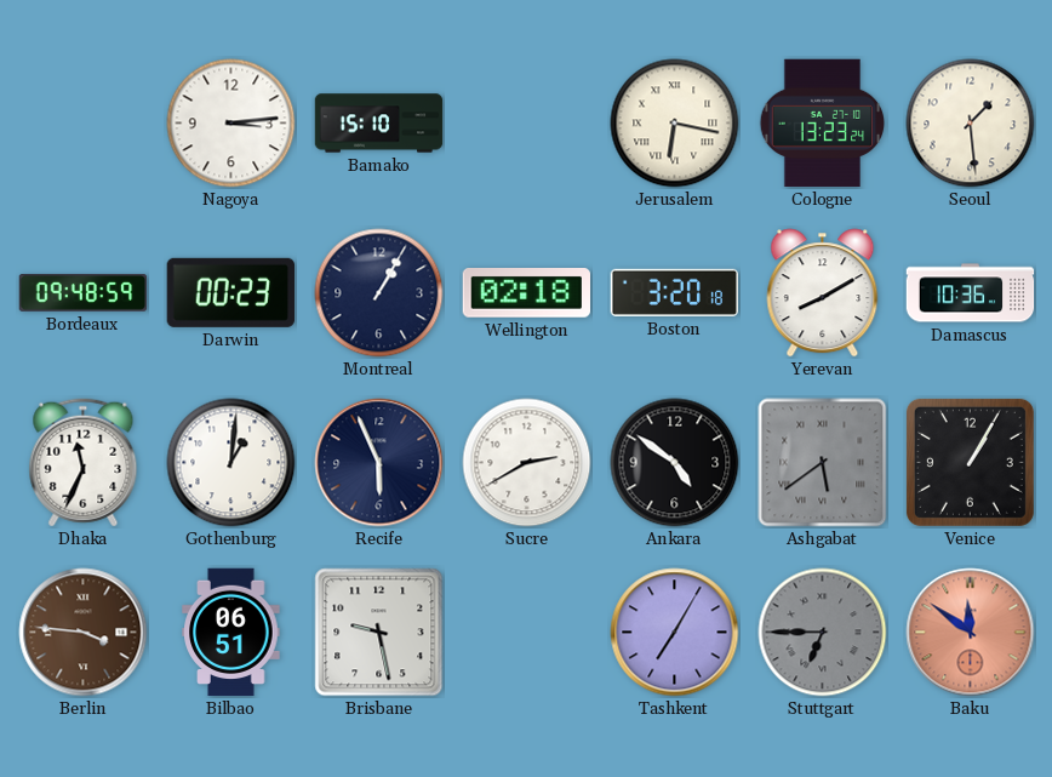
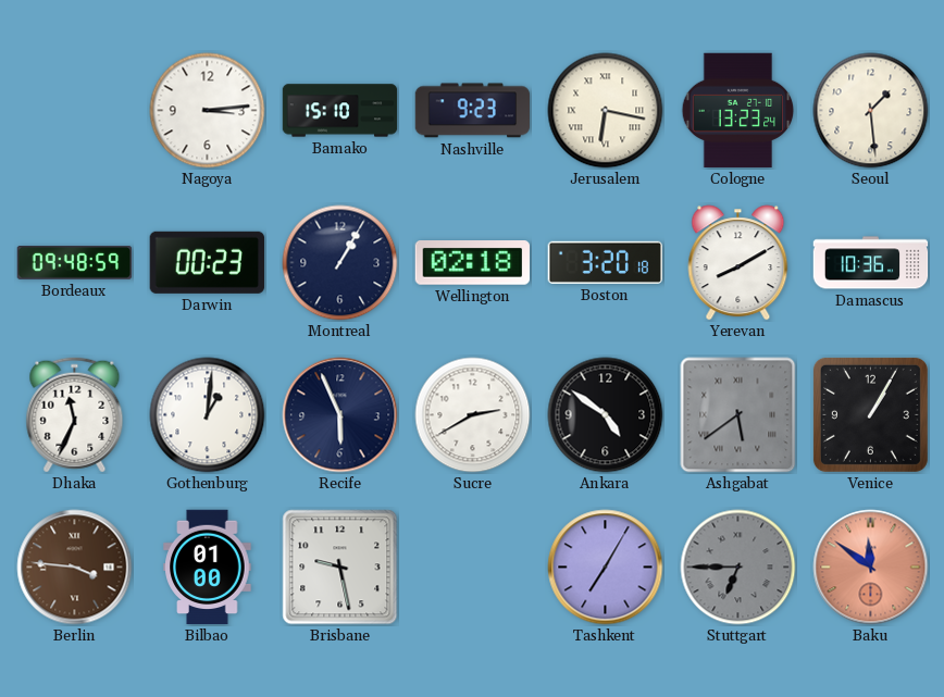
Nashville: none -> 9:23
Bilbao: 06:51 -> 01:00
